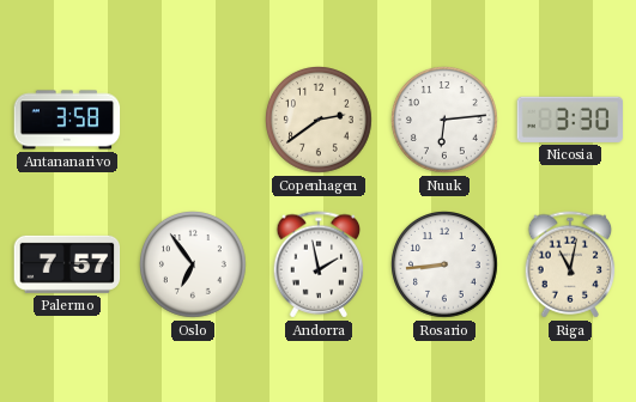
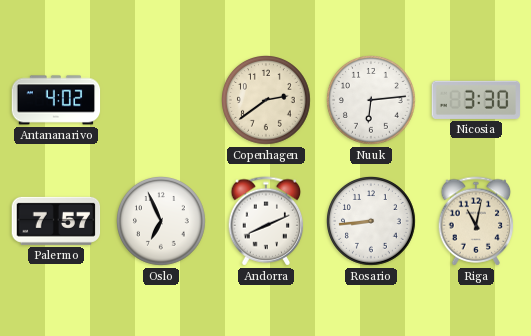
Antananarivo: 3:58 -> 4:02
Oslo: 6:54 -> 6:56
Andorra: 1:58 -> 8:11
